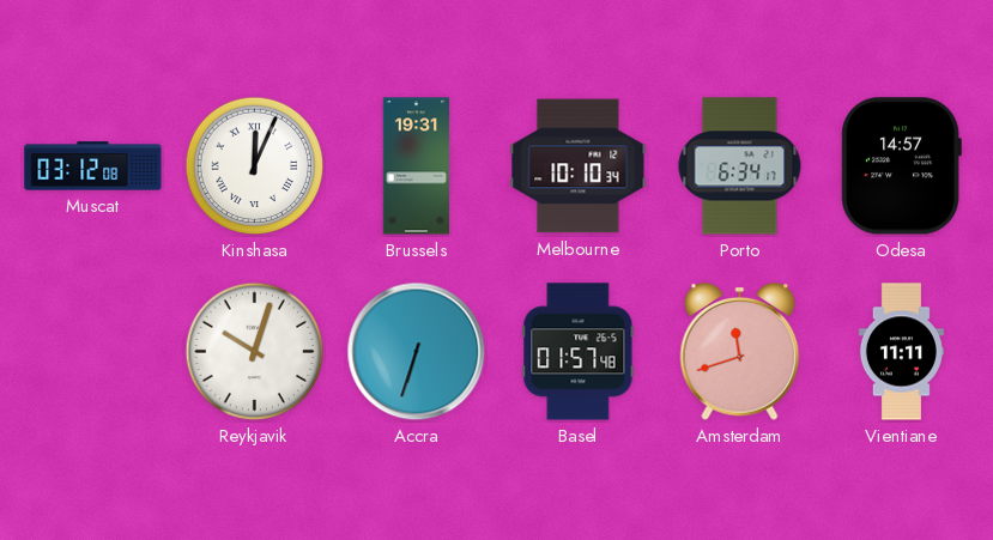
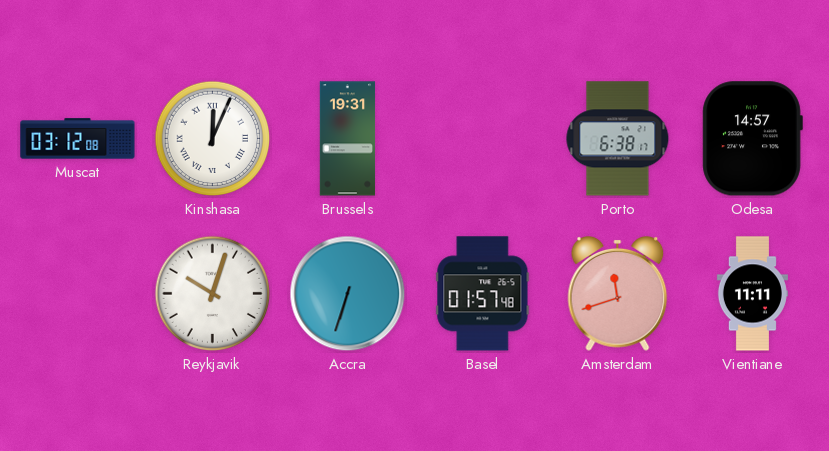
Melbourne: 10:10 -> none
Porto: 6:34 -> 6:38
